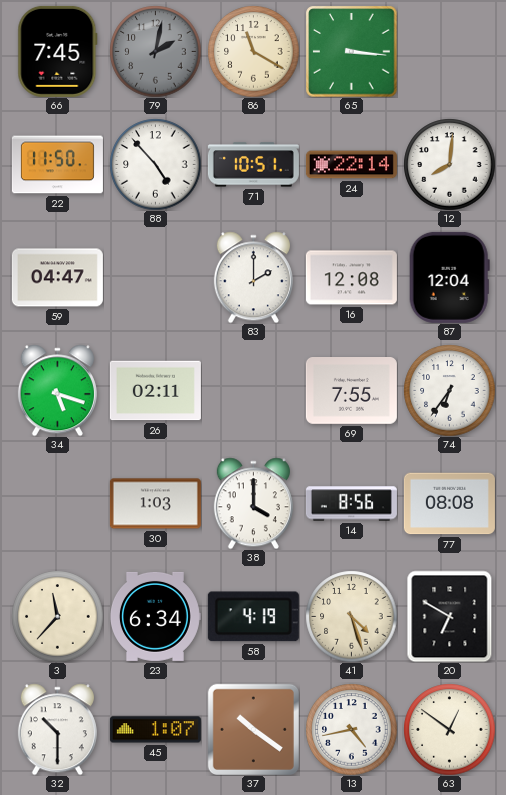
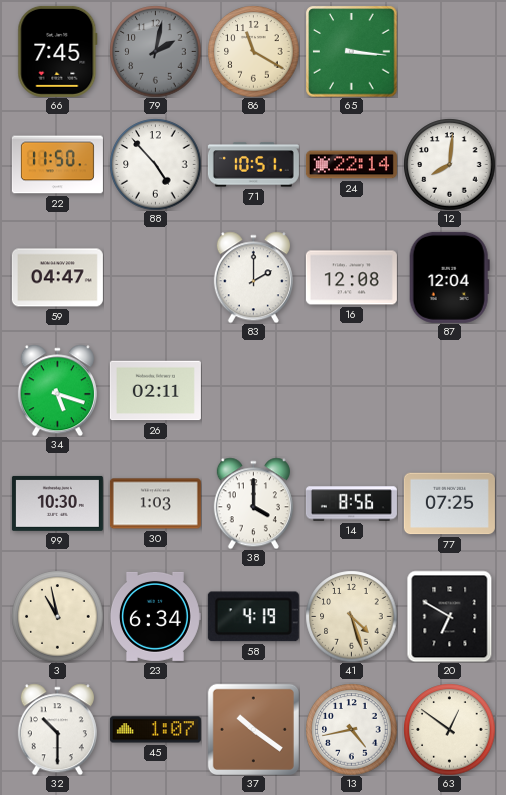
69: 7:55 -> none
74: 6:36 -> none
99: none -> 10:30
77: 08:08 -> 07:25
3: 11:37 -> 10:58
